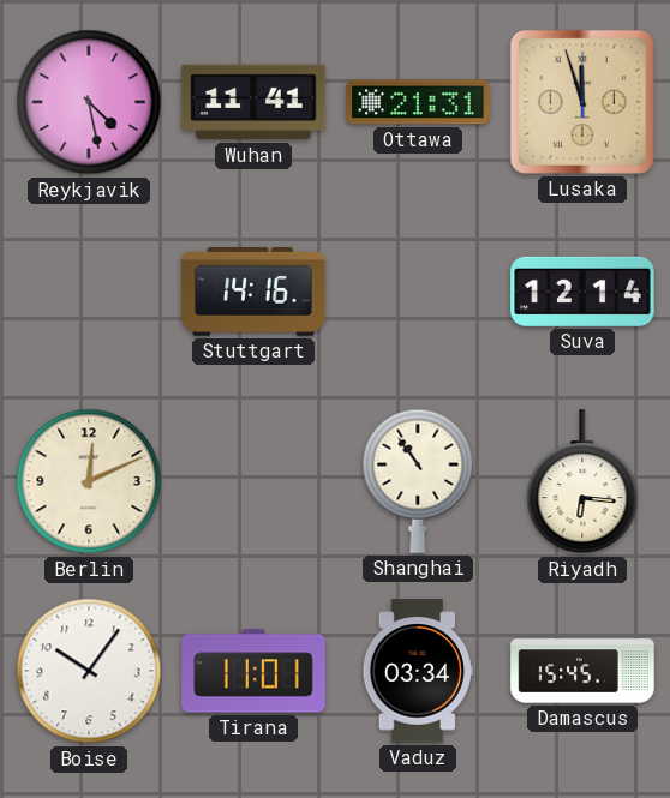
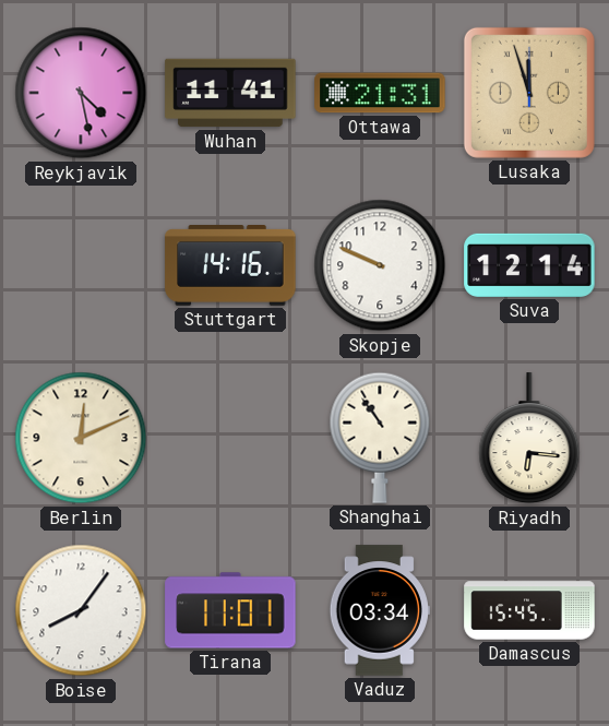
Skopje: none -> 9:49
Boise: 10:06 -> 8:06
